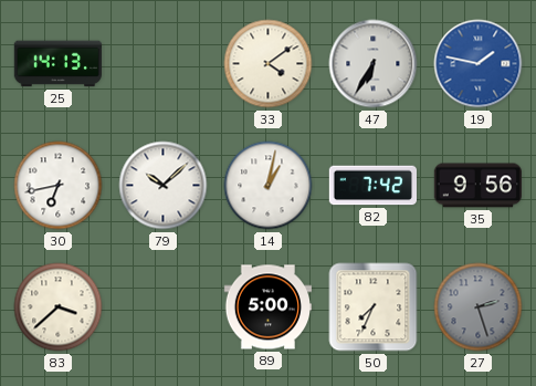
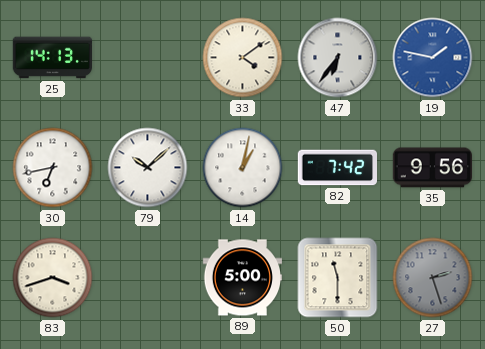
47: 6:35 -> 6:36
83: 3:38 -> 3:42
50: 7:34 -> 11:30
